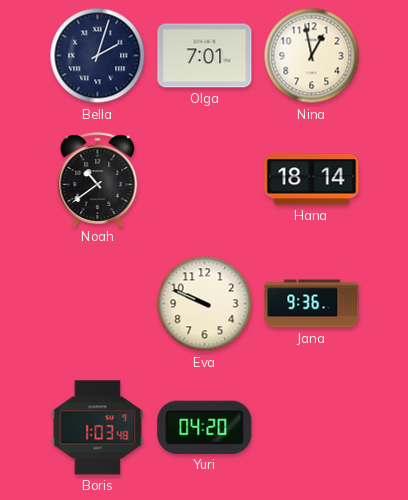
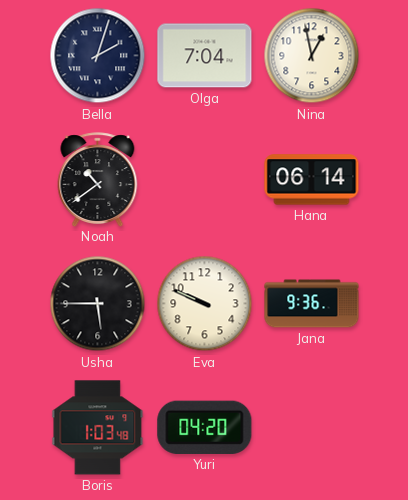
Olga: 7:01 -> 7:04
Hana: 18:14 -> 06:14
Usha: none -> 5:45
